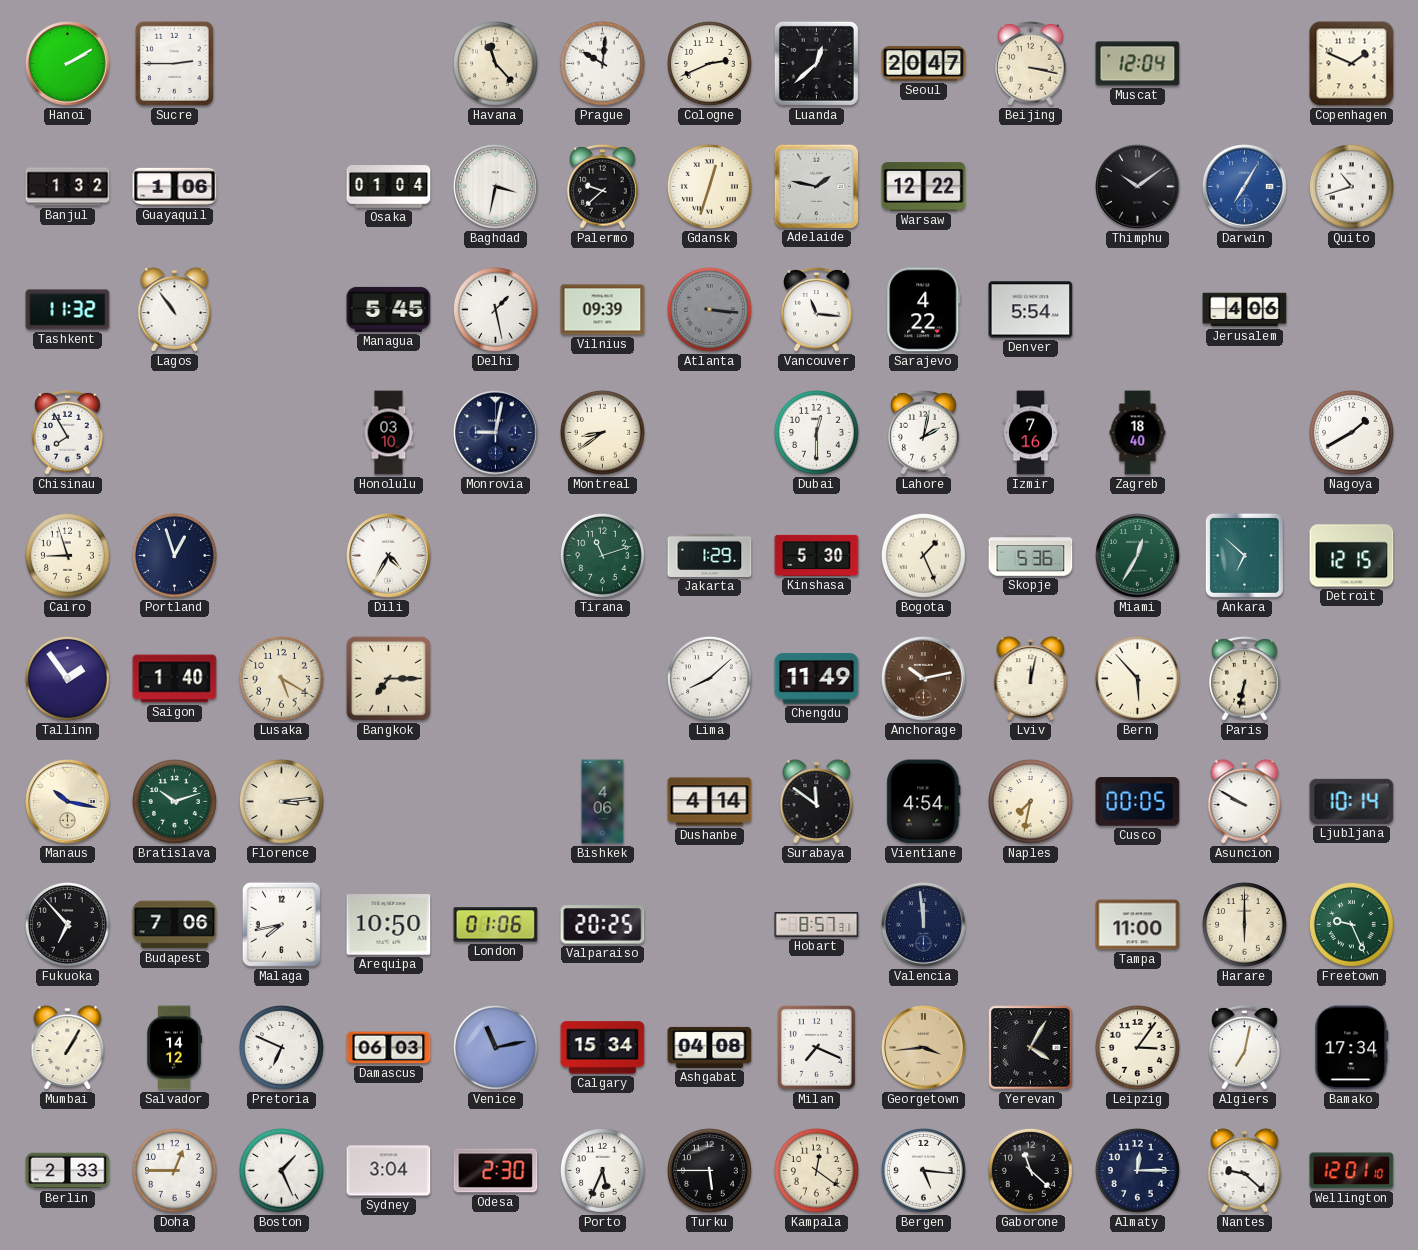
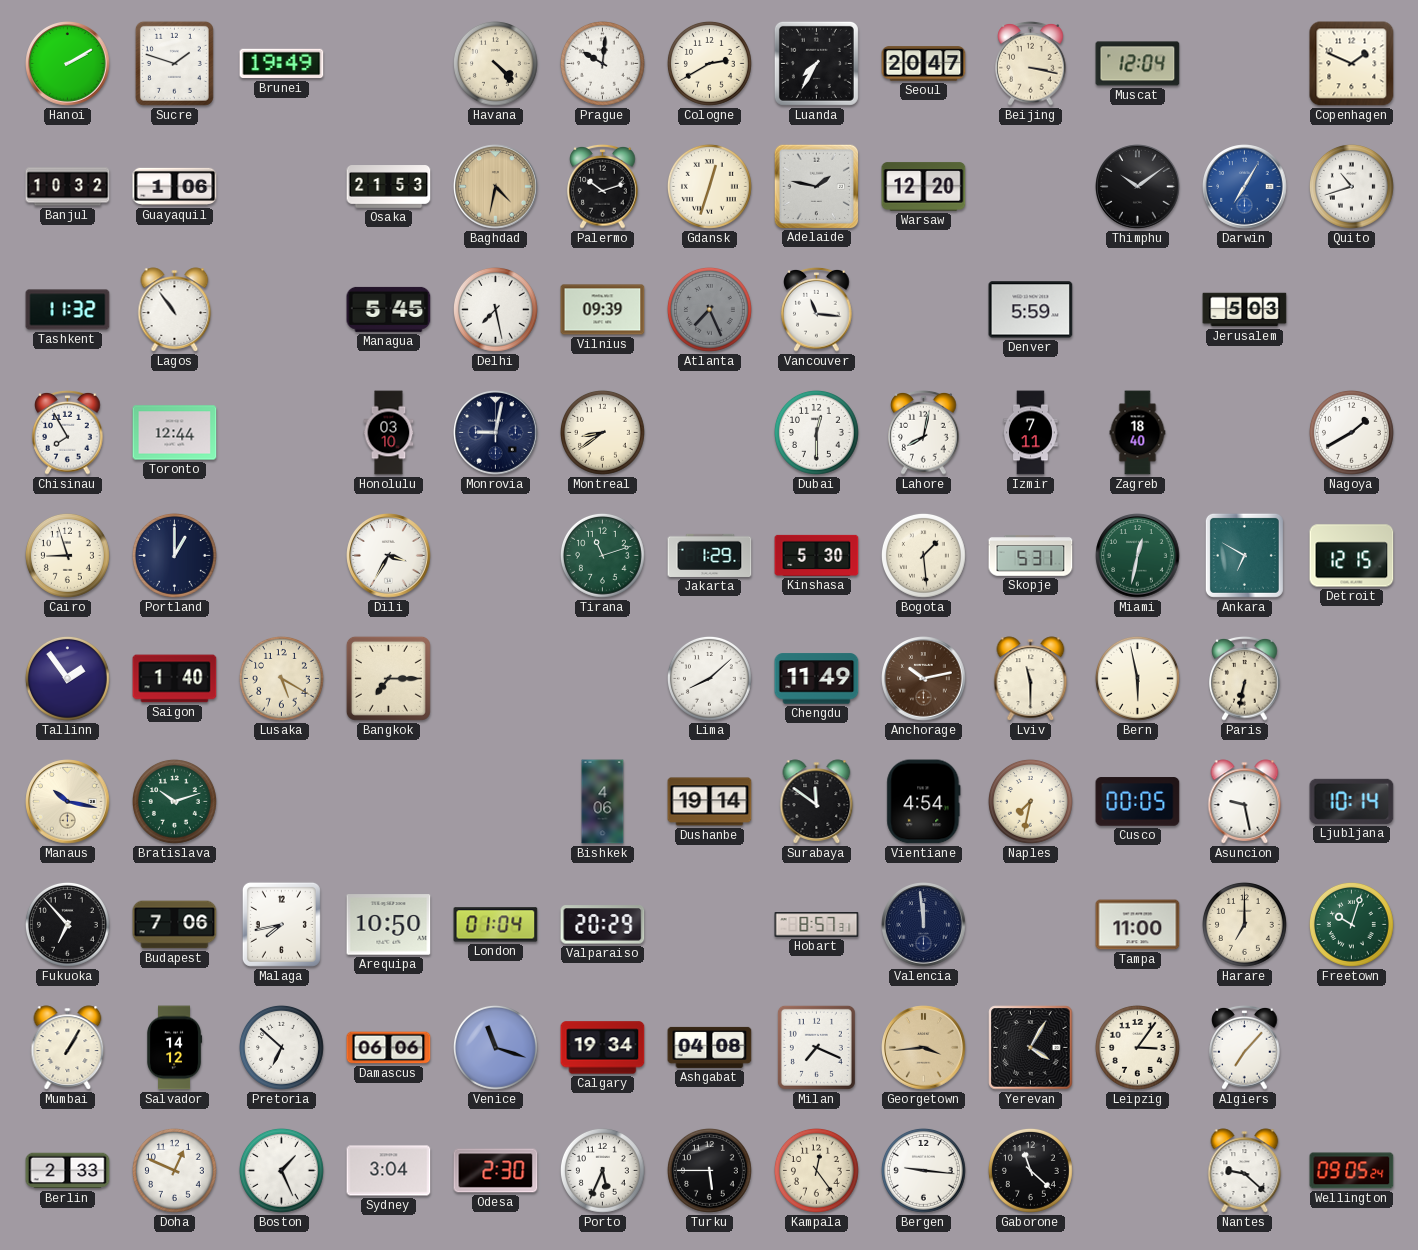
Sucre: 2:45 -> 1:48
Brunei: none -> 19:49
Havana: 11:23 -> 4:23
Cologne: 2:41 -> 2:40
Luanda: 12:38 -> 7:35
Banjul: 1:32 -> 10:32
Osaka: 01:04 -> 21:53
Baghdad: 3:32 -> 4:32
Baghdad dial: white -> champagne
Palermo: 9:38 -> 10:12
Warsaw: 12:22 -> 12:20
Delhi: 1:28 -> 7:28
Atlanta: 3:16 -> 7:26
Sarajevo: 4:22 -> none
Denver: 5:54 -> 5:59
Jerusalem: 4:06 -> 5:03
Toronto: none -> 12:44
Lahore: 2:02 -> 8:02
Izmir: 7:16 -> 7:11
Portland: 12:57 -> 1:00
Dili: 4:35 -> 3:35
Bogota: 1:26 -> 1:29
Skopje: 5:36 -> 5:31
Miami: 12:35 -> 12:32
Ankara: 6:52 -> 6:50
Lviv: 12:02 -> 11:30
Bern: 5:53 -> 5:58
Florence: 3:14 -> none
Dushanbe: 4:14 -> 19:14
Asuncion: 9:50 -> 9:28
London: 01:06 -> 01:04
Valparaiso: 20:25 -> 20:29
Harare: 6:00 -> 7:00
Freetown: 9:26 -> 10:03
Pretoria: 6:49 -> 6:52
Damascus: 06:03 -> 06:06
Venice: 11:13 -> 11:18
Calgary: 15:34 -> 19:34
Algiers: 7:02 -> 7:07
Bamako: 17:34 -> none
Doha: 12:45 -> 12:49
Kampala: 12:21 -> 12:24
Bergen: 5:16 -> 9:16
Almaty: 12:15 -> none
Wellington: 12:01 -> 09:05
